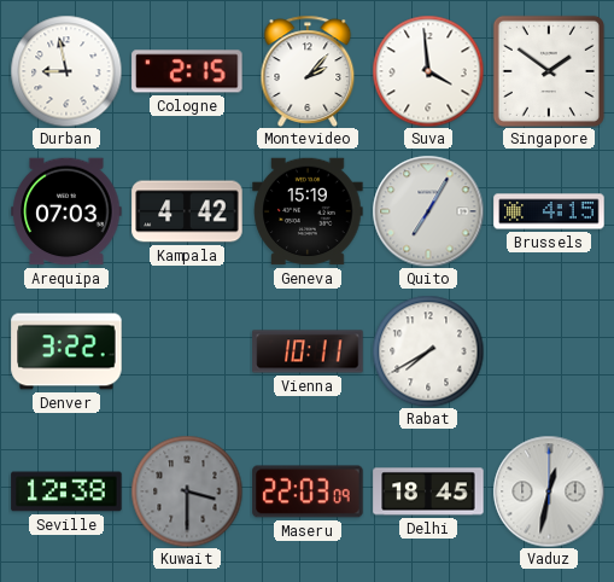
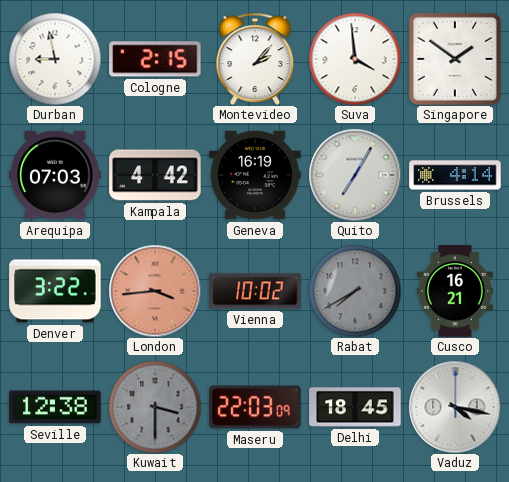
Geneva: 15:19 -> 16:19
Brussels: 4:15 -> 4:14
London: none -> 3:44
Vienna: 10:11 -> 10:02
Rabat dial: white -> grey
Cusco: none -> 16:21
Vaduz: 12:32 -> 4:17
